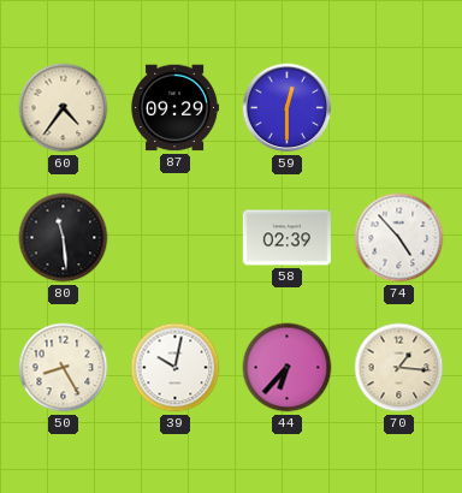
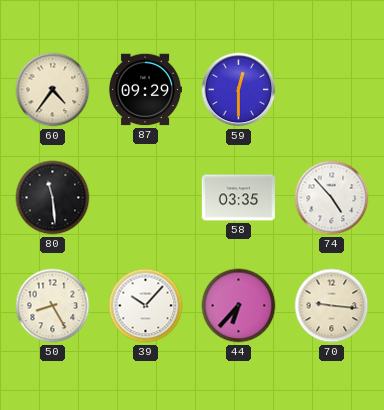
58: 02:39 -> 03:35
39: 10:02 -> 10:07
70: 1:16 -> 9:16
